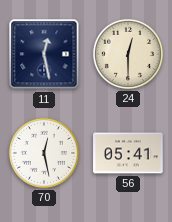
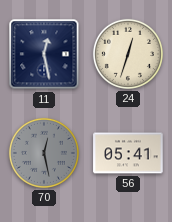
24: 12:30 -> 12:33
70 dial: white -> grey
